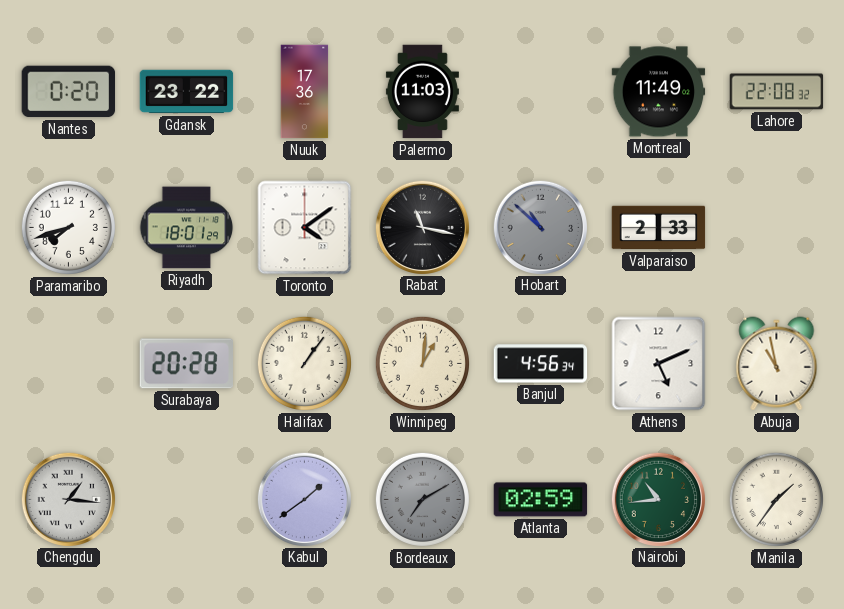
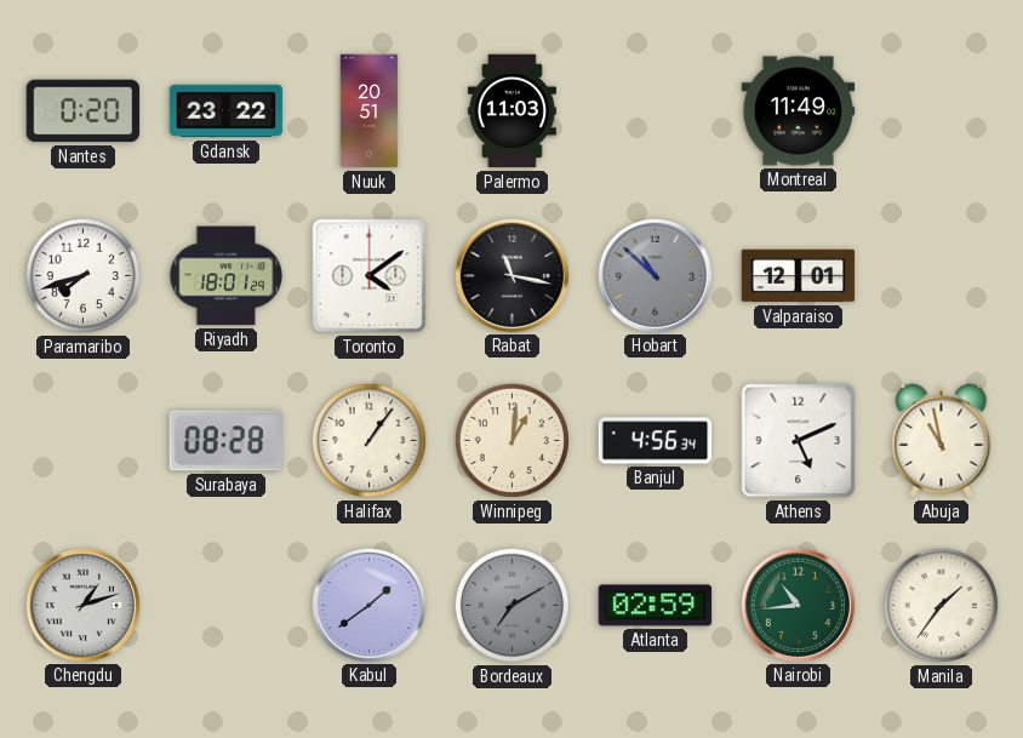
Nuuk: 17:36 -> 20:51
Lahore: 22:08 -> none
Valparaiso: 2:33 -> 12:01
Surabaya: 20:28 -> 08:28
Chengdu: 1:16 -> 1:12
